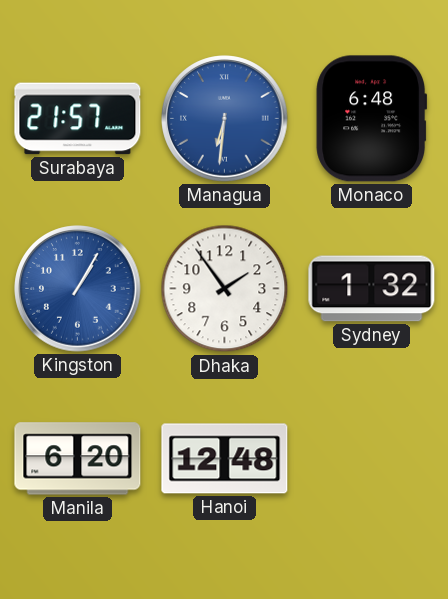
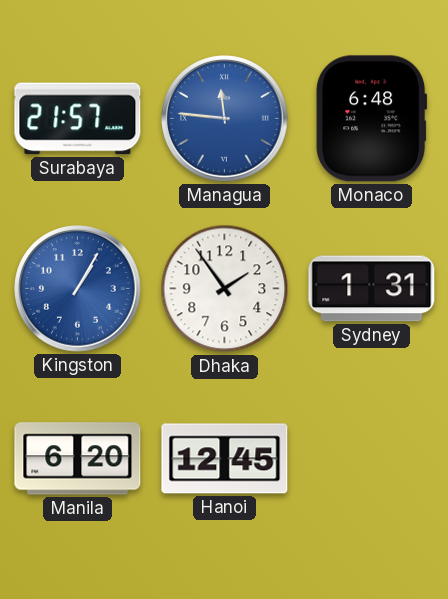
Managua: 6:31 -> 11:46
Sydney: 1:32 -> 1:31
Hanoi: 12:48 -> 12:45
